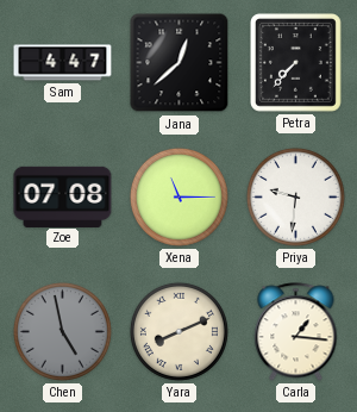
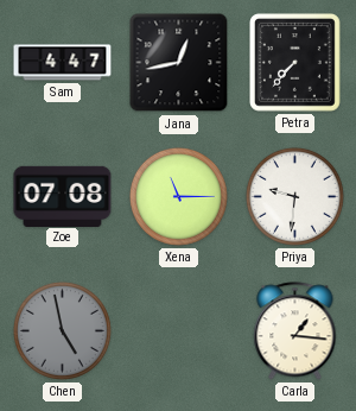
Jana: 12:38 -> 12:43
Yara: 8:11 -> none
